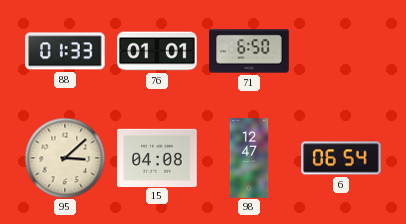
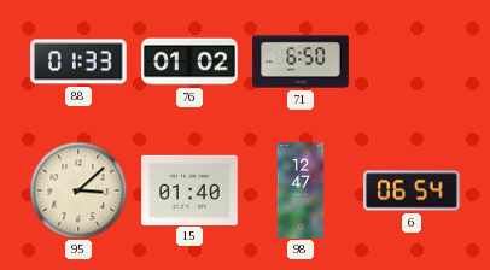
76: 01:01 -> 01:02
15: 04:08 -> 01:40
